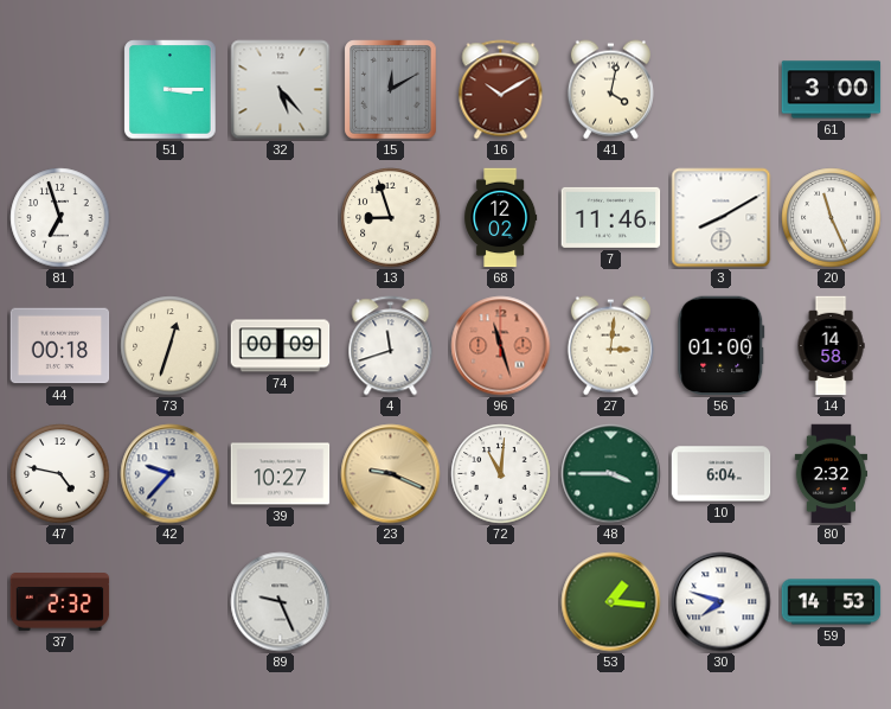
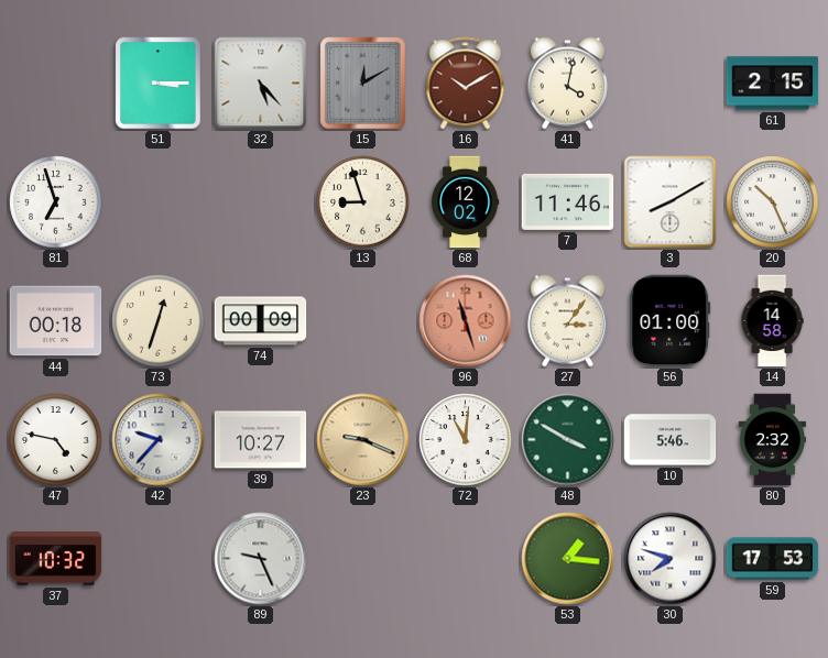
61: 3:00 -> 2:15
20: 11:26 -> 10:26
4: 11:42 -> none
27: 3:01 -> 3:06
48: 3:45 -> 3:50
10: 6:04 -> 5:46
37: 2:32 -> 10:32
59: 14:53 -> 17:53
